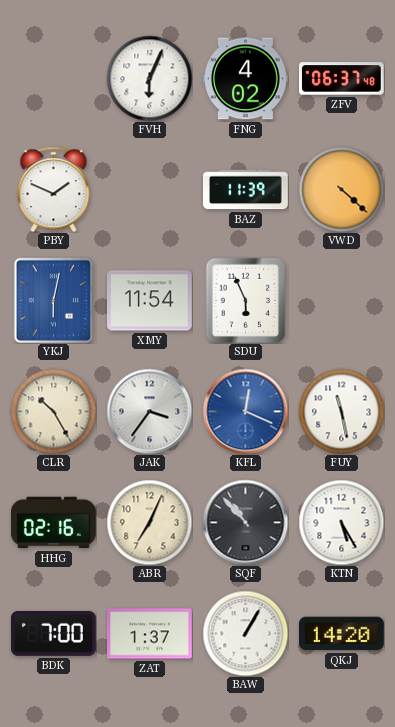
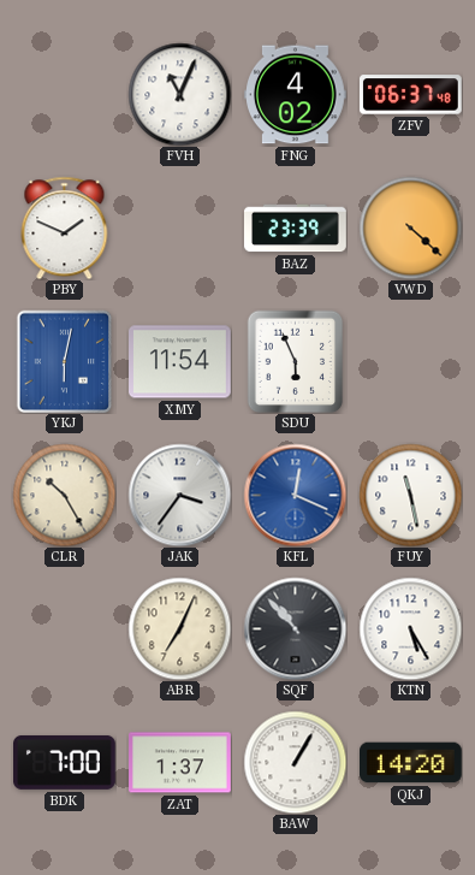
FVH: 6:04 -> 11:04
BAZ: 11:39 -> 23:39
HHG: 02:16 -> none
